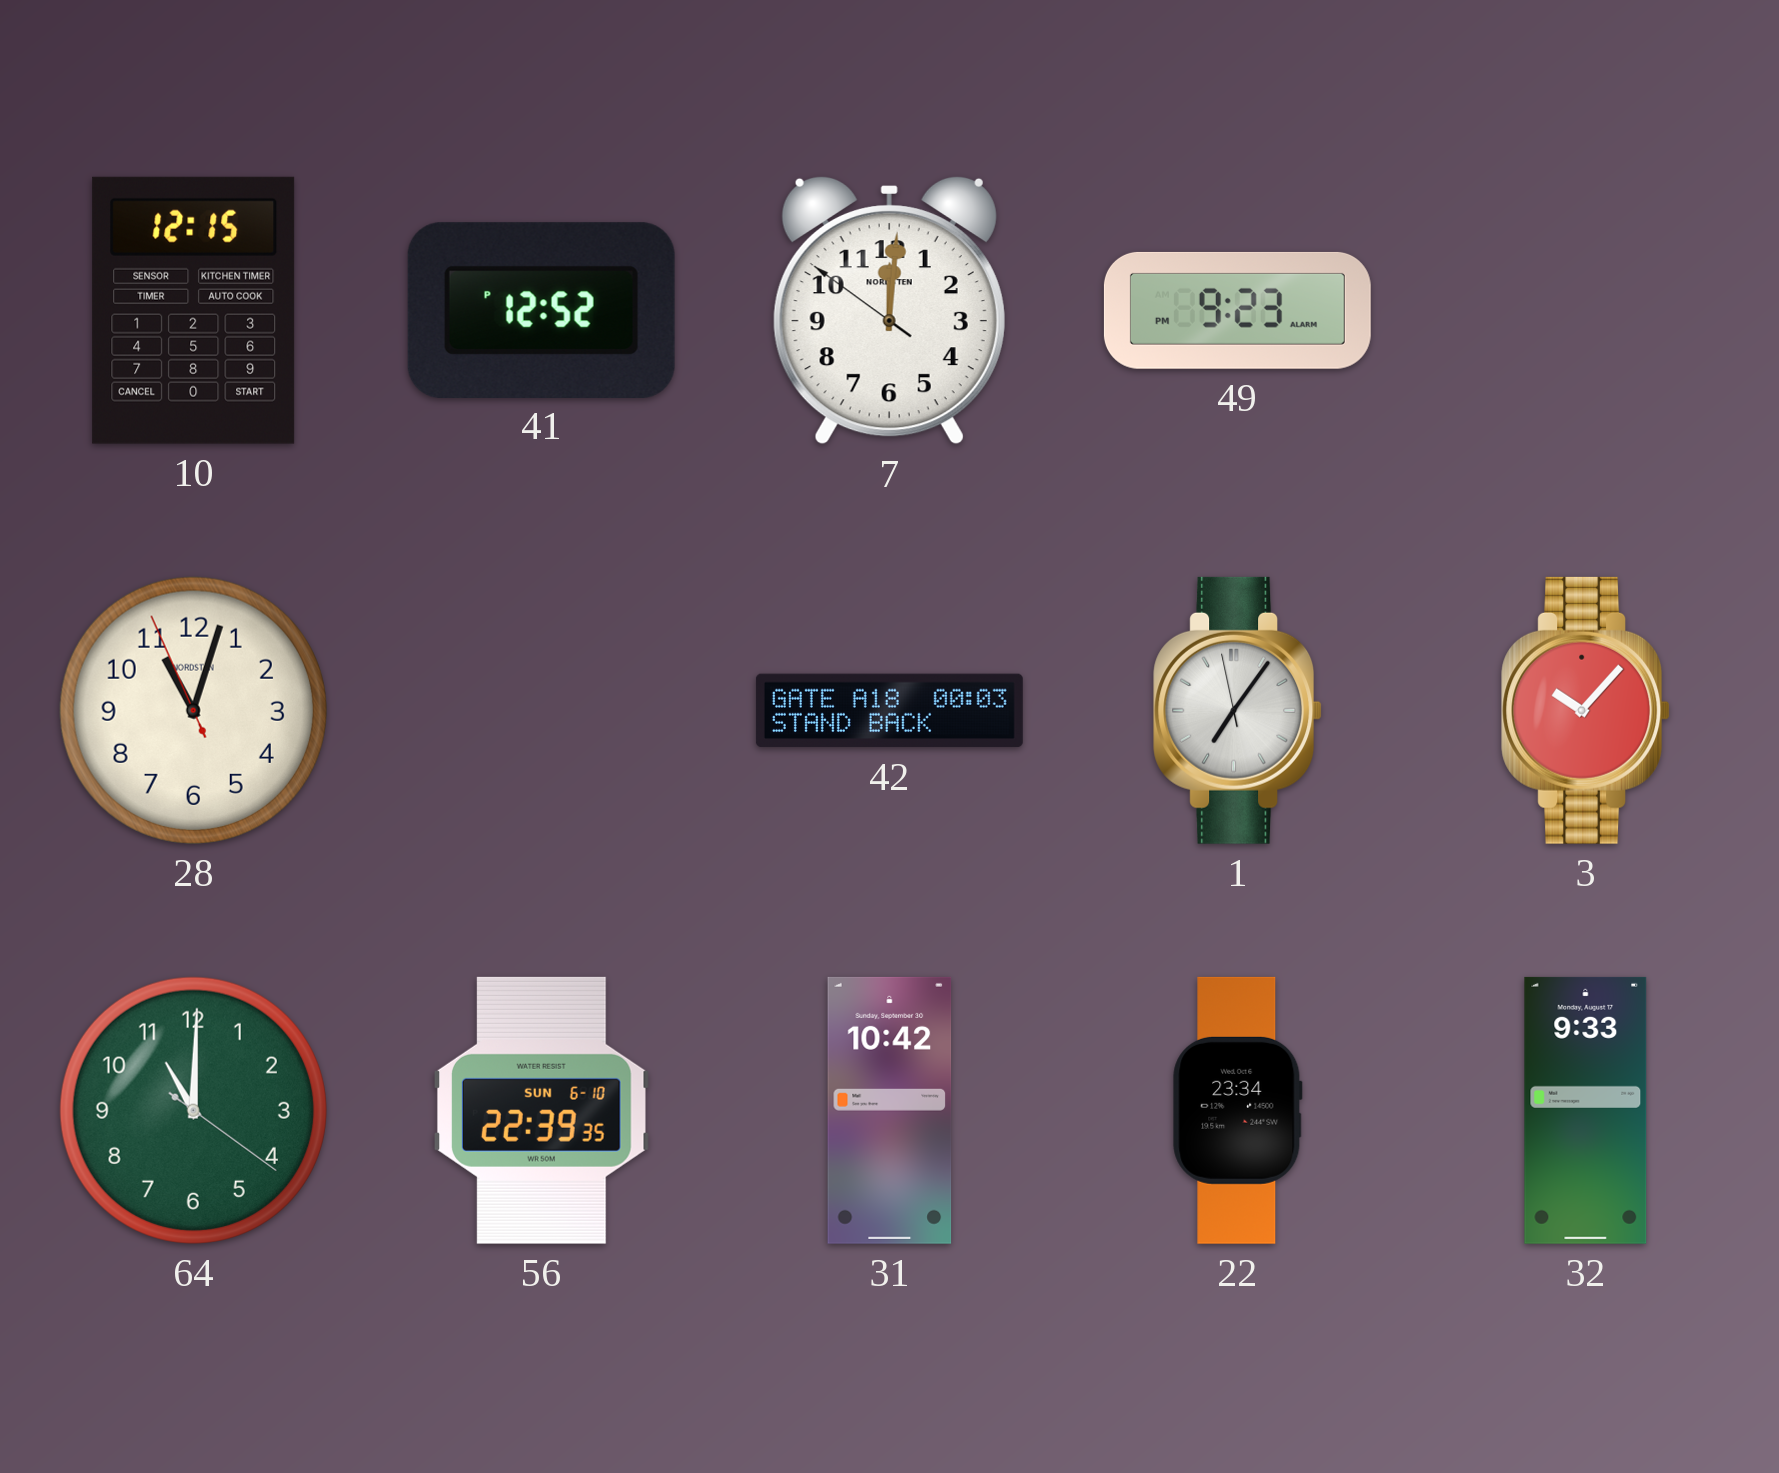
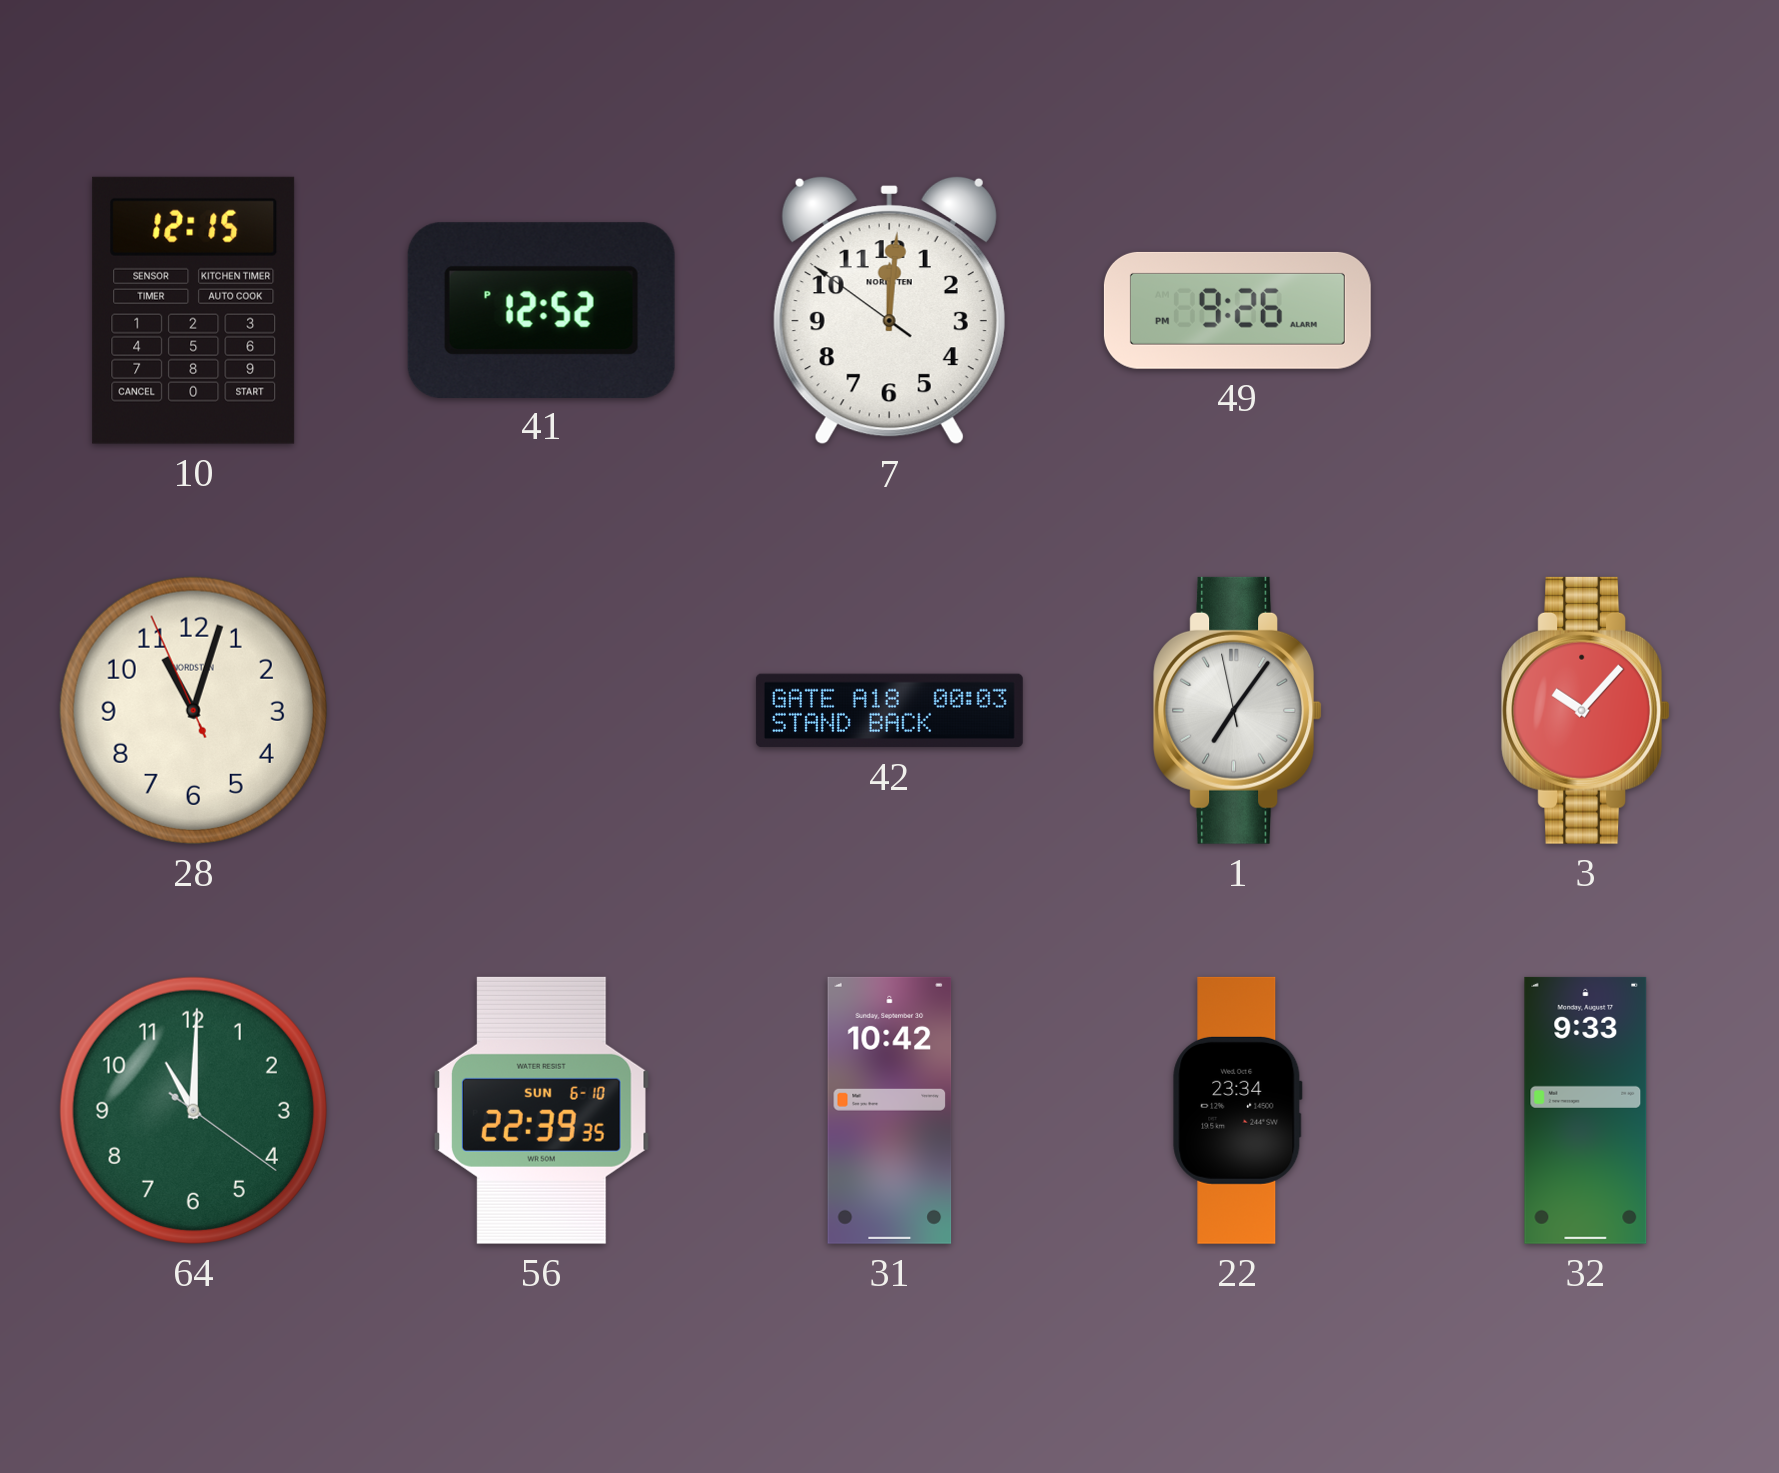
49: 9:23 -> 9:26
